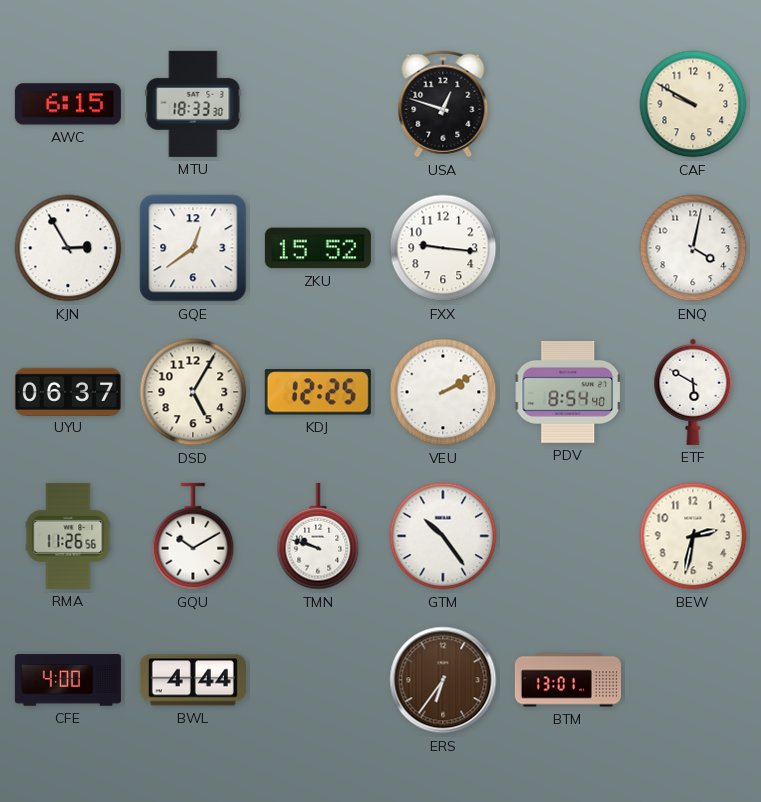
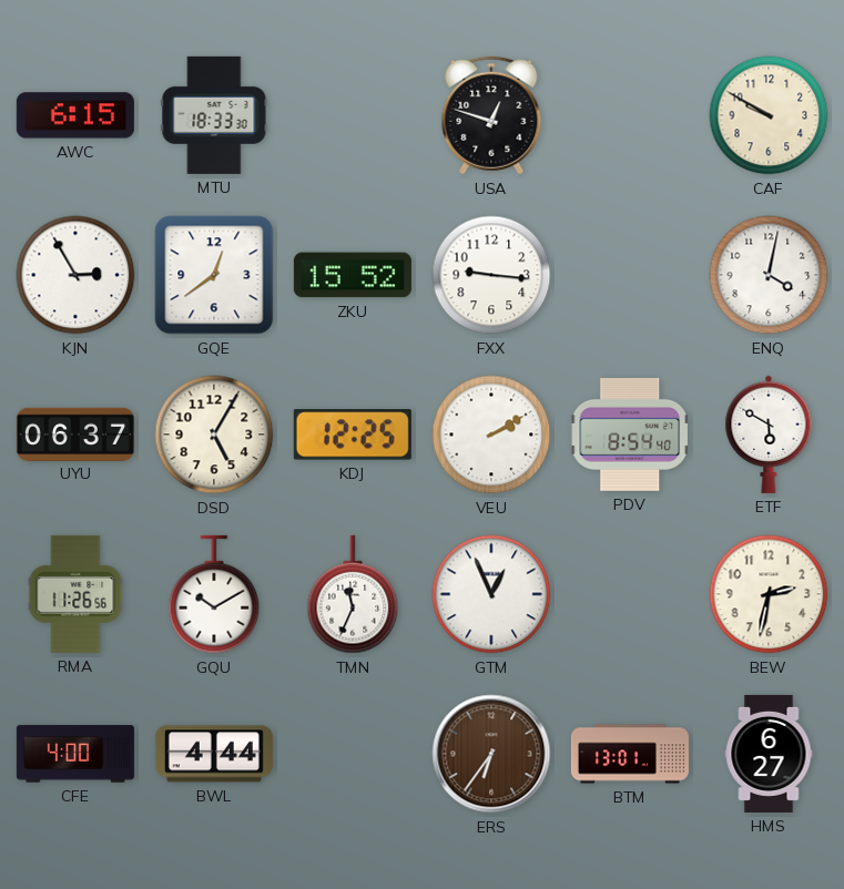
TMN: 9:48 -> 11:34
GTM: 10:24 -> 12:56
HMS: none -> 6:27
